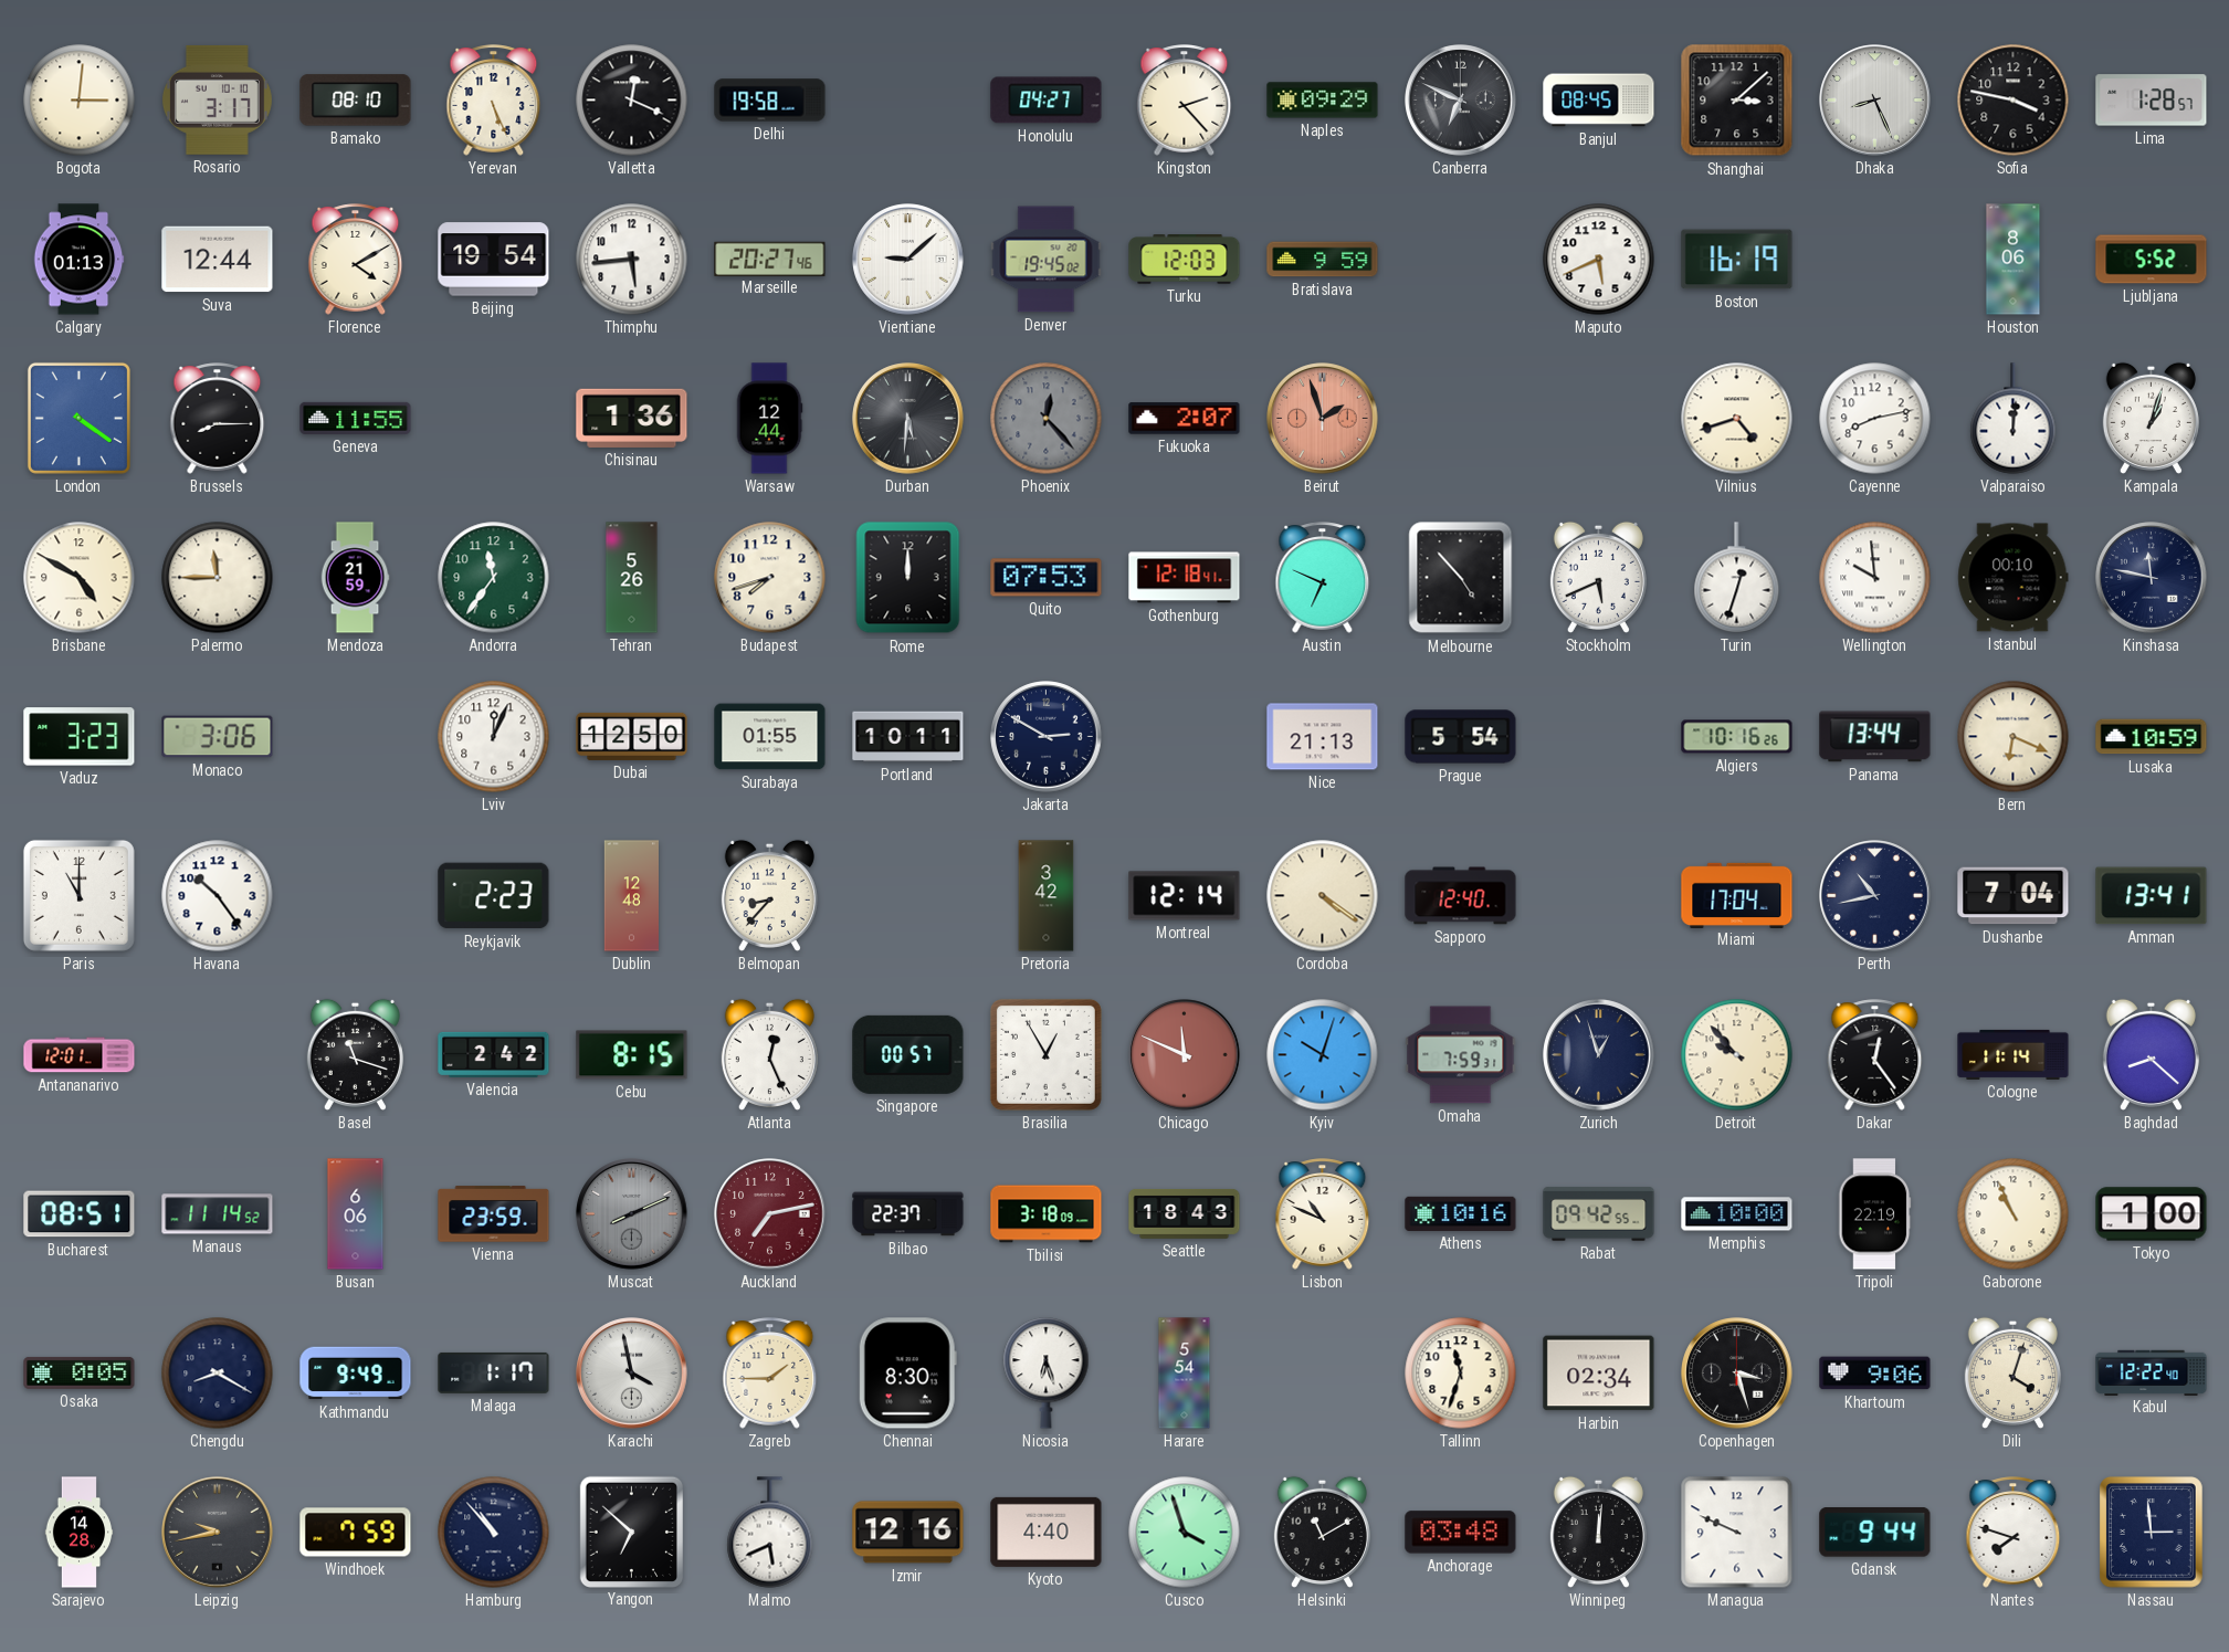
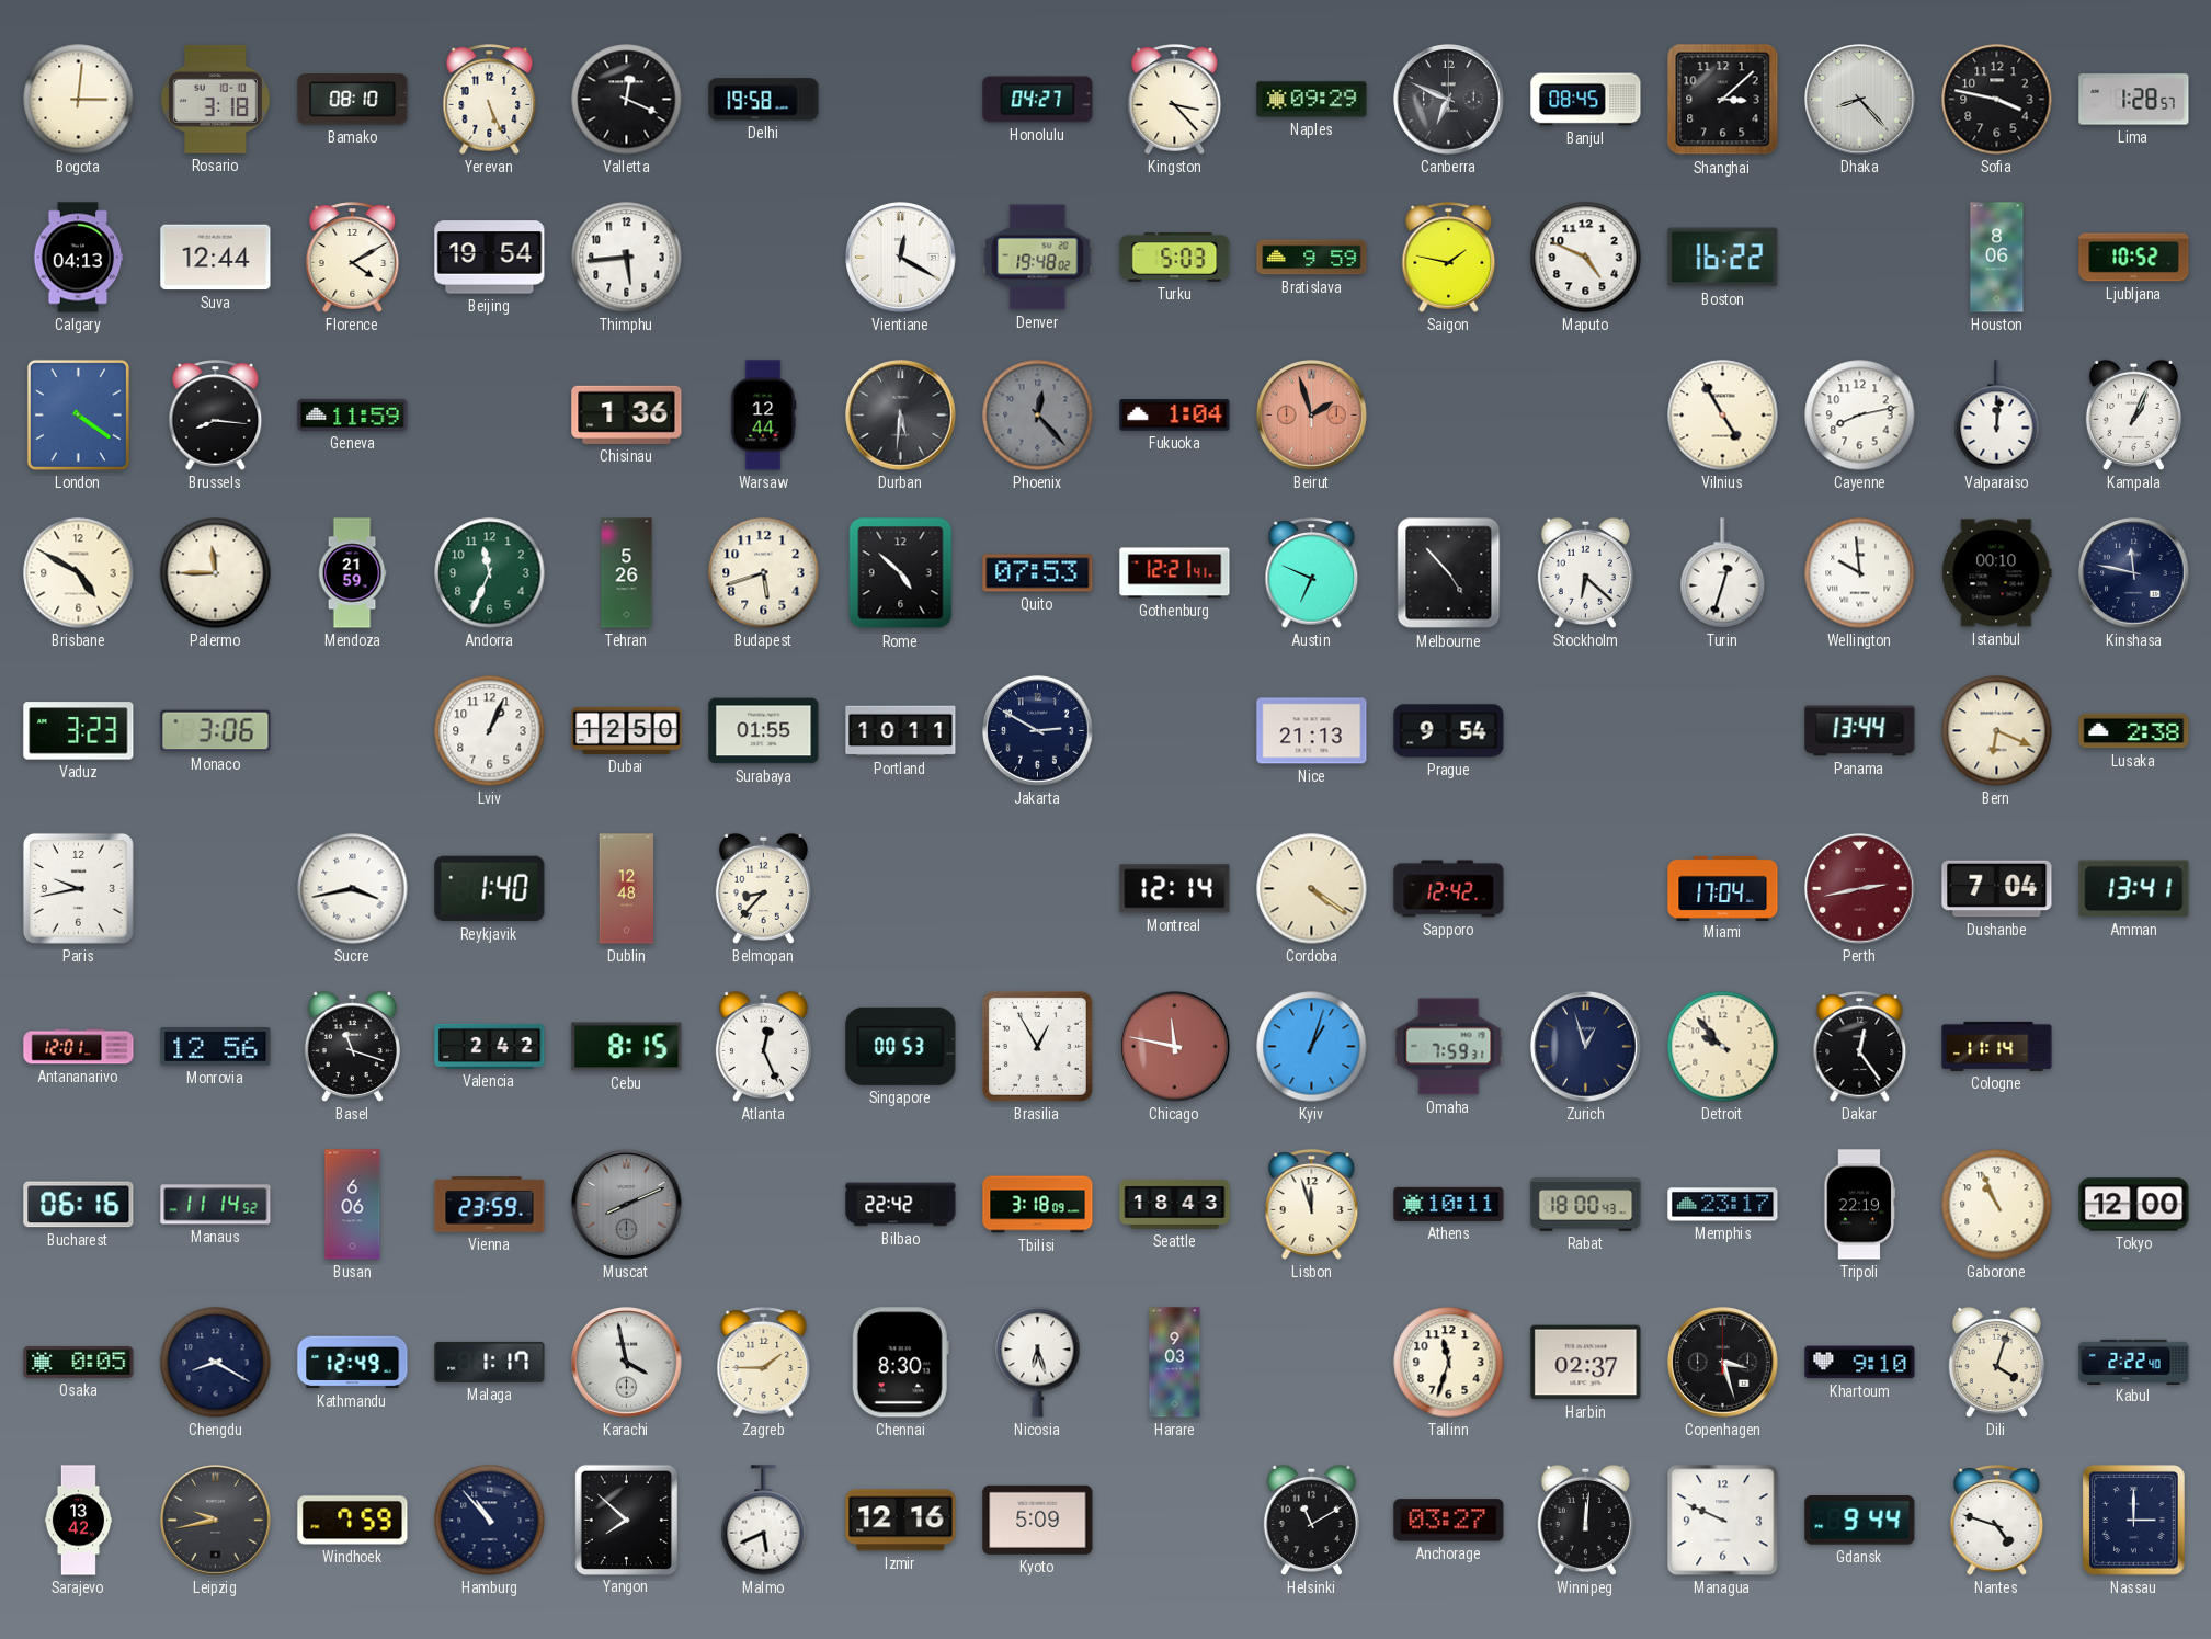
Rosario: 3:17 -> 3:18
Kingston: 2:23 -> 3:23
Dhaka: 8:26 -> 8:23
Calgary: 01:13 -> 04:13
Marseille: 20:27 -> none
Vientiane: 9:08 -> 12:20
Denver: 19:45 -> 19:48
Turku: 12:03 -> 5:03
Saigon: none -> 1:47
Maputo: 5:41 -> 4:49
Boston: 16:19 -> 16:22
Ljubljana: 5:52 -> 10:52
Brussels: 8:15 -> 8:16
Geneva: 11:55 -> 11:59
Fukuoka: 2:07 -> 1:04
Vilnius: 4:42 -> 4:55
Kampala: 1:03 -> 1:04
Andorra: 11:36 -> 11:34
Budapest: 7:42 -> 5:42
Rome: 12:00 -> 4:52
Gothenburg: 12:18 -> 12:21
Stockholm: 5:41 -> 6:22
Lviv: 12:04 -> 1:04
Prague: 5:54 -> 9:54
Algiers: 10:16 -> none
Lusaka: 10:59 -> 2:38
Paris: 11:00 -> 9:43
Havana: 10:24 -> none
Sucre: none -> 3:43
Reykjavik: 2:23 -> 1:40
Pretoria: 3:42 -> none
Sapporo: 12:40 -> 12:42
Perth: 10:43 -> 2:43
Perth dial: navy -> burgundy
Monrovia: none -> 12:56
Singapore: 00:57 -> 00:53
Chicago: 11:49 -> 11:47
Kyiv: 10:03 -> 1:03
Baghdad: 8:22 -> none
Bucharest: 08:51 -> 06:16
Auckland: 7:13 -> none
Bilbao: 22:37 -> 22:42
Lisbon: 10:49 -> 11:57
Athens: 10:16 -> 10:11
Rabat: 09:42 -> 18:00
Memphis: 10:00 -> 23:17
Tokyo: 1:00 -> 12:00
Kathmandu: 9:49 -> 12:49
Harare: 5:54 -> 9:03
Harbin: 02:34 -> 02:37
Khartoum: 9:06 -> 9:10
Kabul: 12:22 -> 2:22
Sarajevo: 14:28 -> 13:42
Yangon: 6:52 -> 7:52
Kyoto: 4:40 -> 5:09
Cusco: 3:57 -> none
Anchorage: 03:48 -> 03:27
Nantes: 7:48 -> 4:48
Nassau: 2:59 -> 3:00
